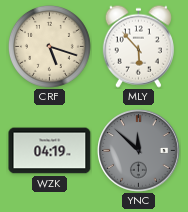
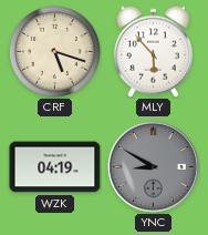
YNC: 11:52 -> 8:50
